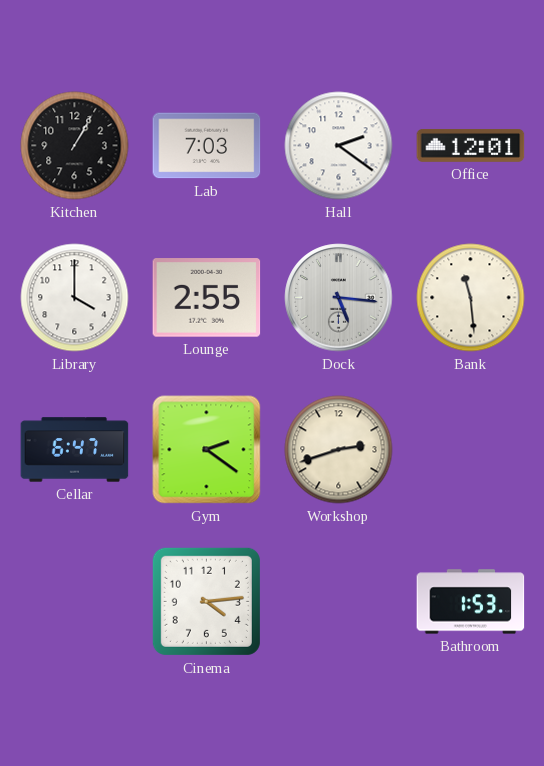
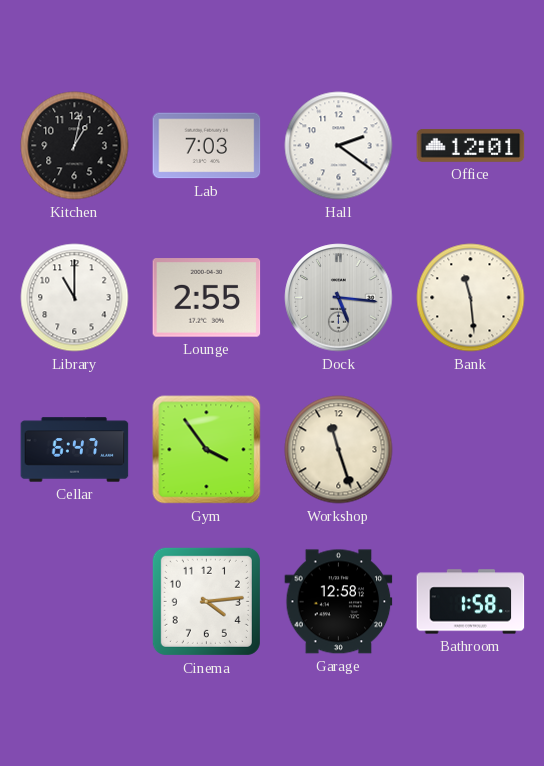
Kitchen: 1:05 -> 1:02
Library: 4:00 -> 11:00
Gym: 2:21 -> 3:54
Workshop: 2:42 -> 11:27
Garage: none -> 12:58
Bathroom: 1:53 -> 1:58
